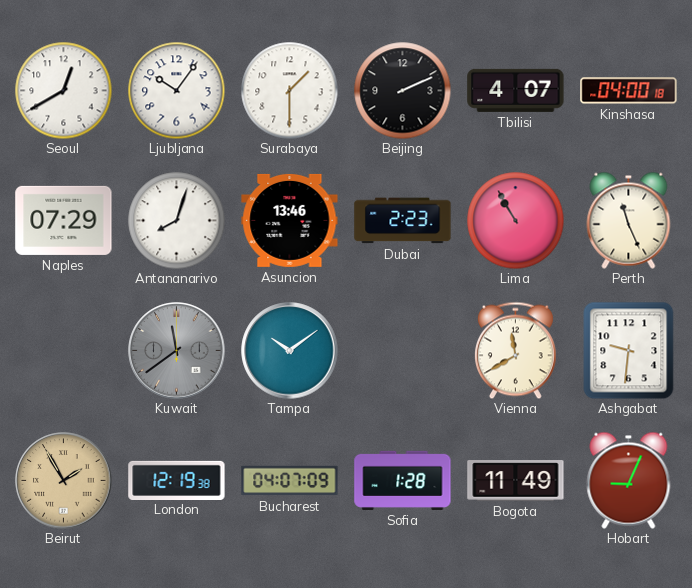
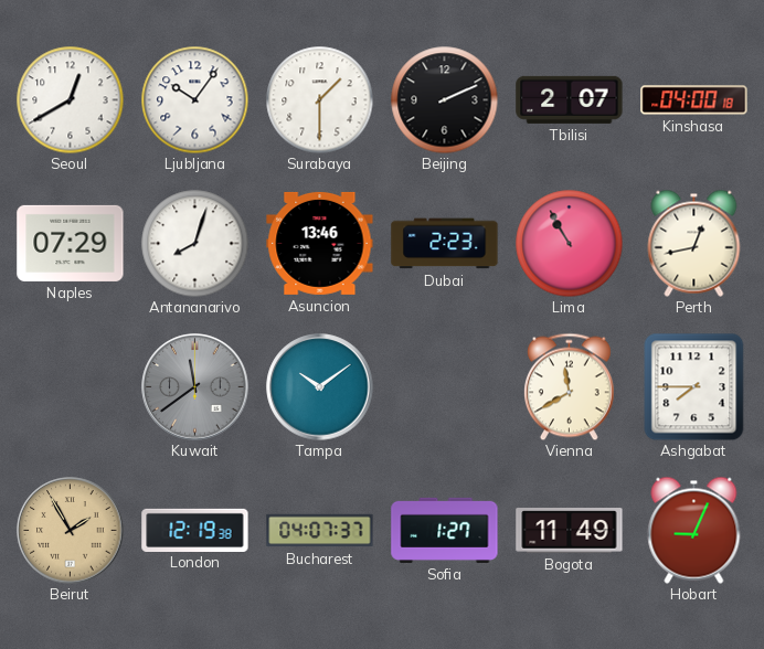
Tbilisi: 4:07 -> 2:07
Perth: 11:26 -> 12:43
Ashgabat: 9:31 -> 7:45
Bucharest: 04:07:09 -> 04:07:37
Sofia: 1:28 -> 1:27
